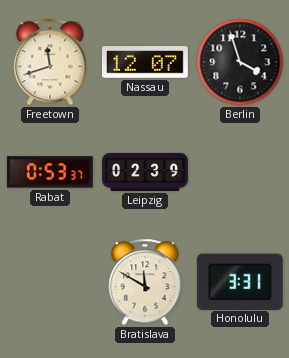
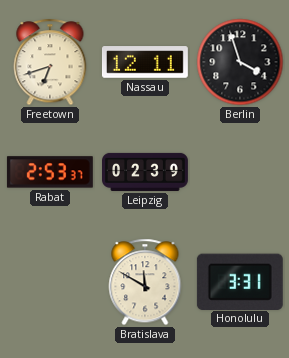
Freetown: 11:42 -> 6:42
Nassau: 12:07 -> 12:11
Rabat: 0:53 -> 2:53
